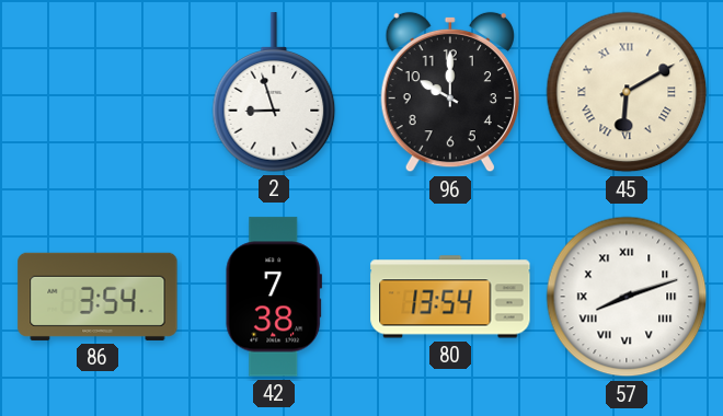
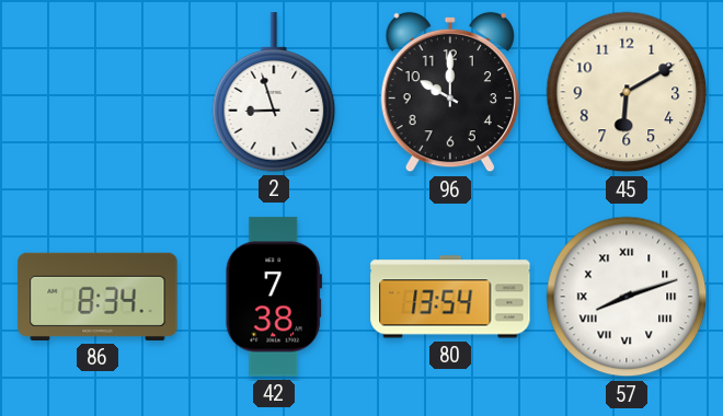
45 numerals: Roman -> Arabic
86: 3:54 -> 8:34
